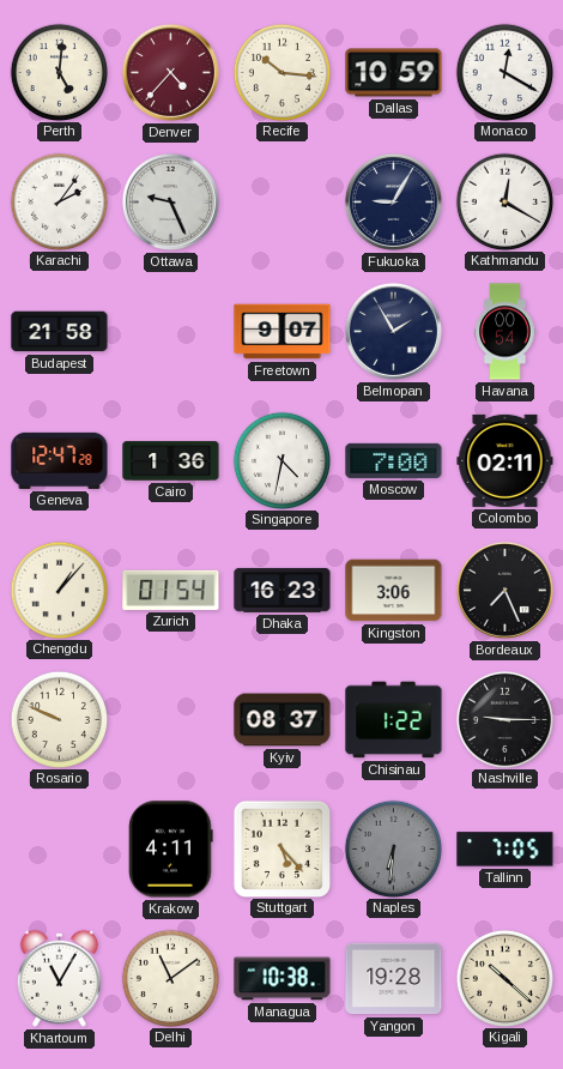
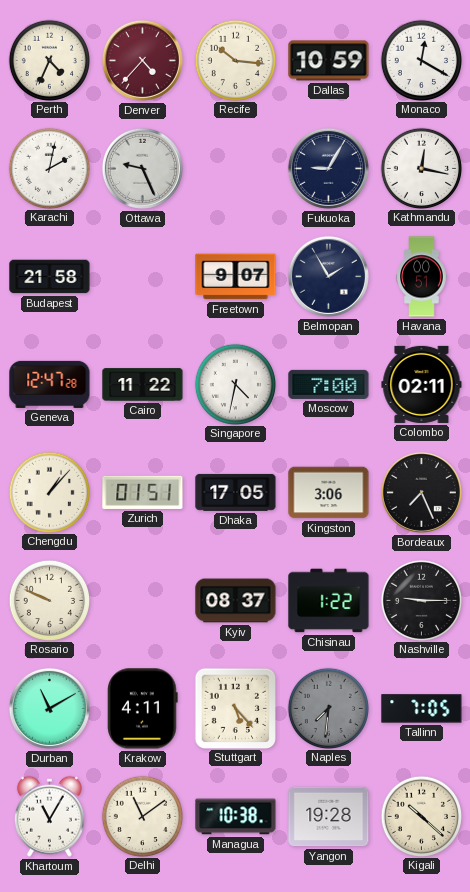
Perth: 5:01 -> 4:34
Karachi: 2:06 -> 2:02
Kathmandu: 12:20 -> 12:17
Havana: 00:54 -> 00:51
Cairo: 1:36 -> 11:22
Zurich: 01:54 -> 01:51
Dhaka: 16:23 -> 17:05
Durban: none -> 11:10
Naples: 6:31 -> 7:31
